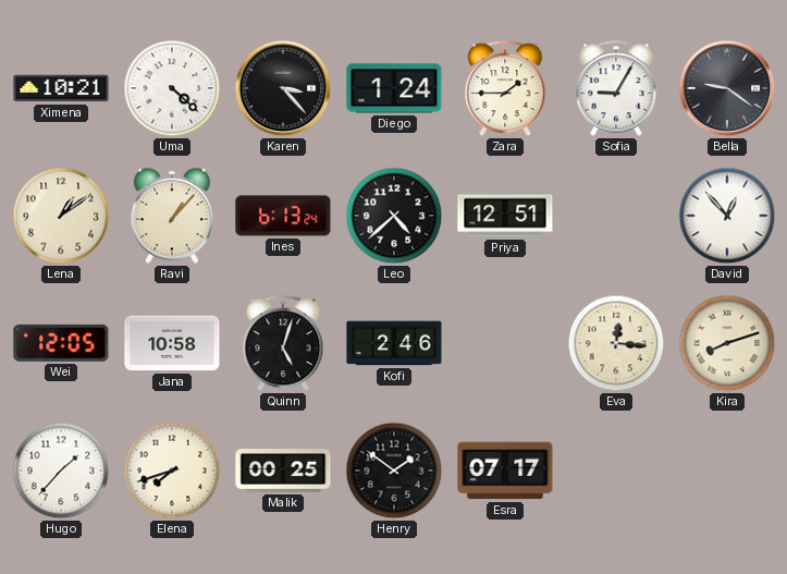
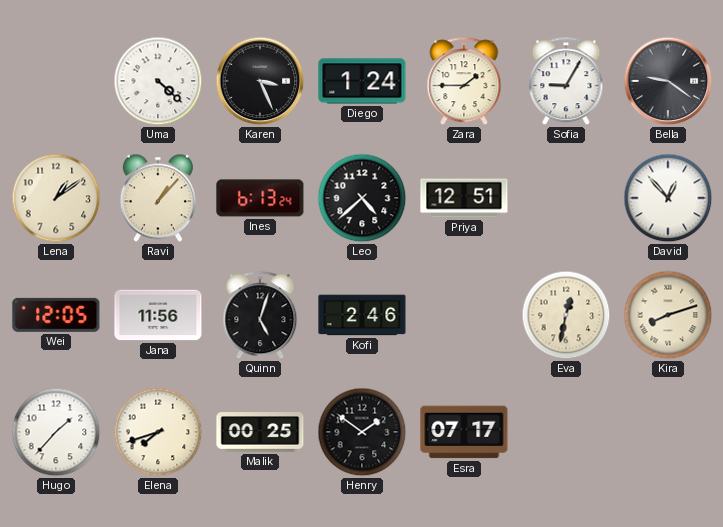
Ximena: 10:21 -> none
Karen: 3:23 -> 3:26
Jana: 10:58 -> 11:56
Eva: 12:16 -> 12:32
